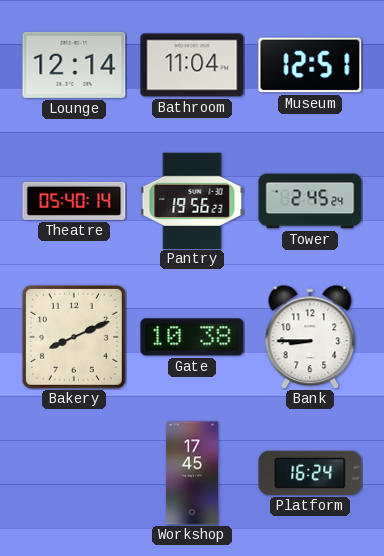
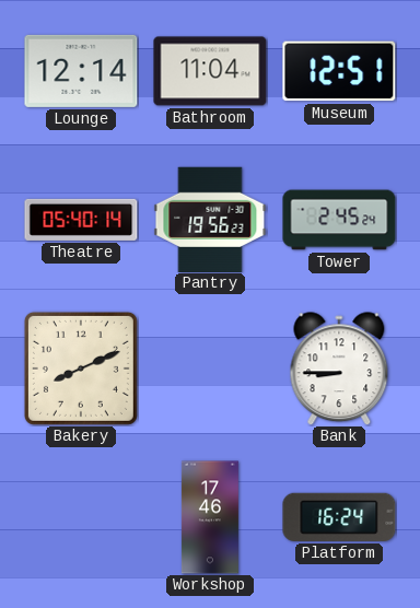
Gate: 10:38 -> none
Workshop: 17:45 -> 17:46
